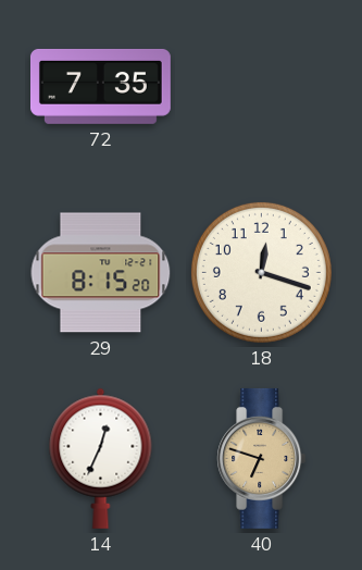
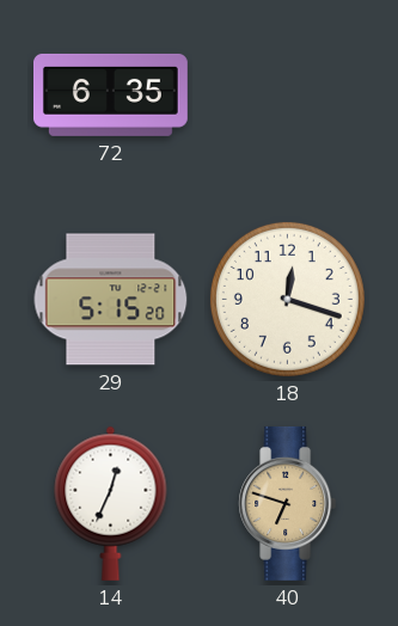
72: 7:35 -> 6:35
29: 8:15 -> 5:15
